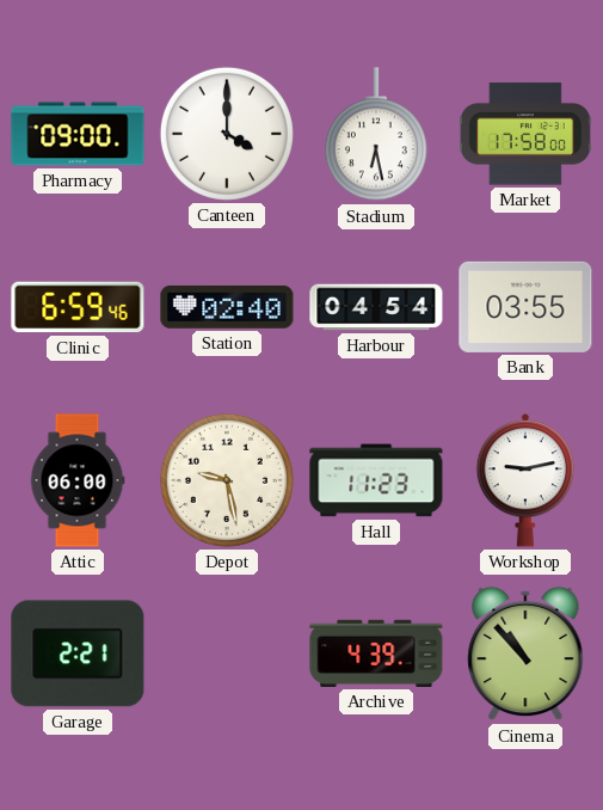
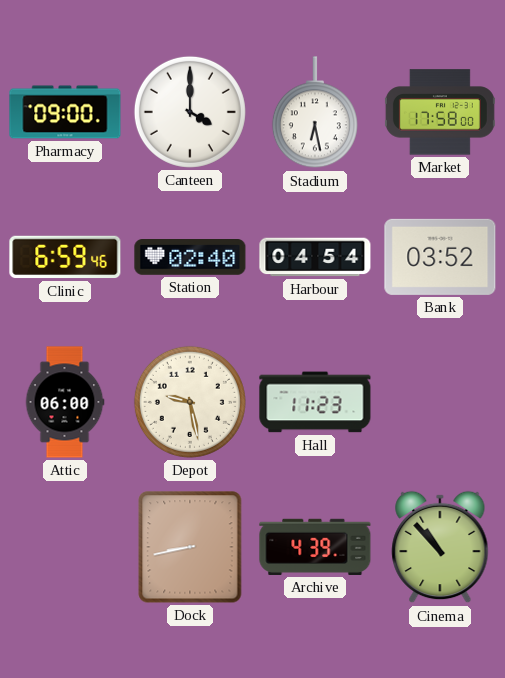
Bank: 03:55 -> 03:52
Workshop: 9:13 -> none
Garage: 2:21 -> none
Dock: none -> 8:43
